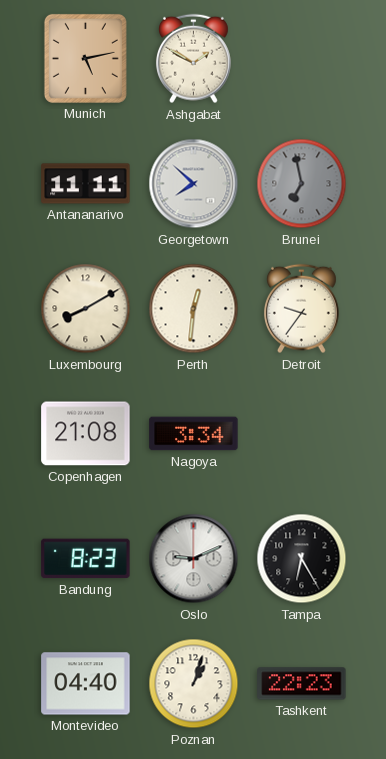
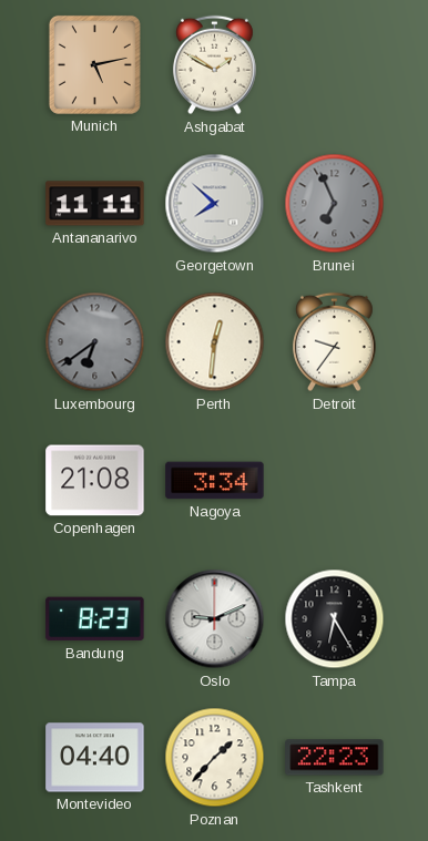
Brunei: 6:58 -> 6:56
Luxembourg: 8:10 -> 6:39
Luxembourg dial: cream -> grey
Poznan: 1:03 -> 1:37
